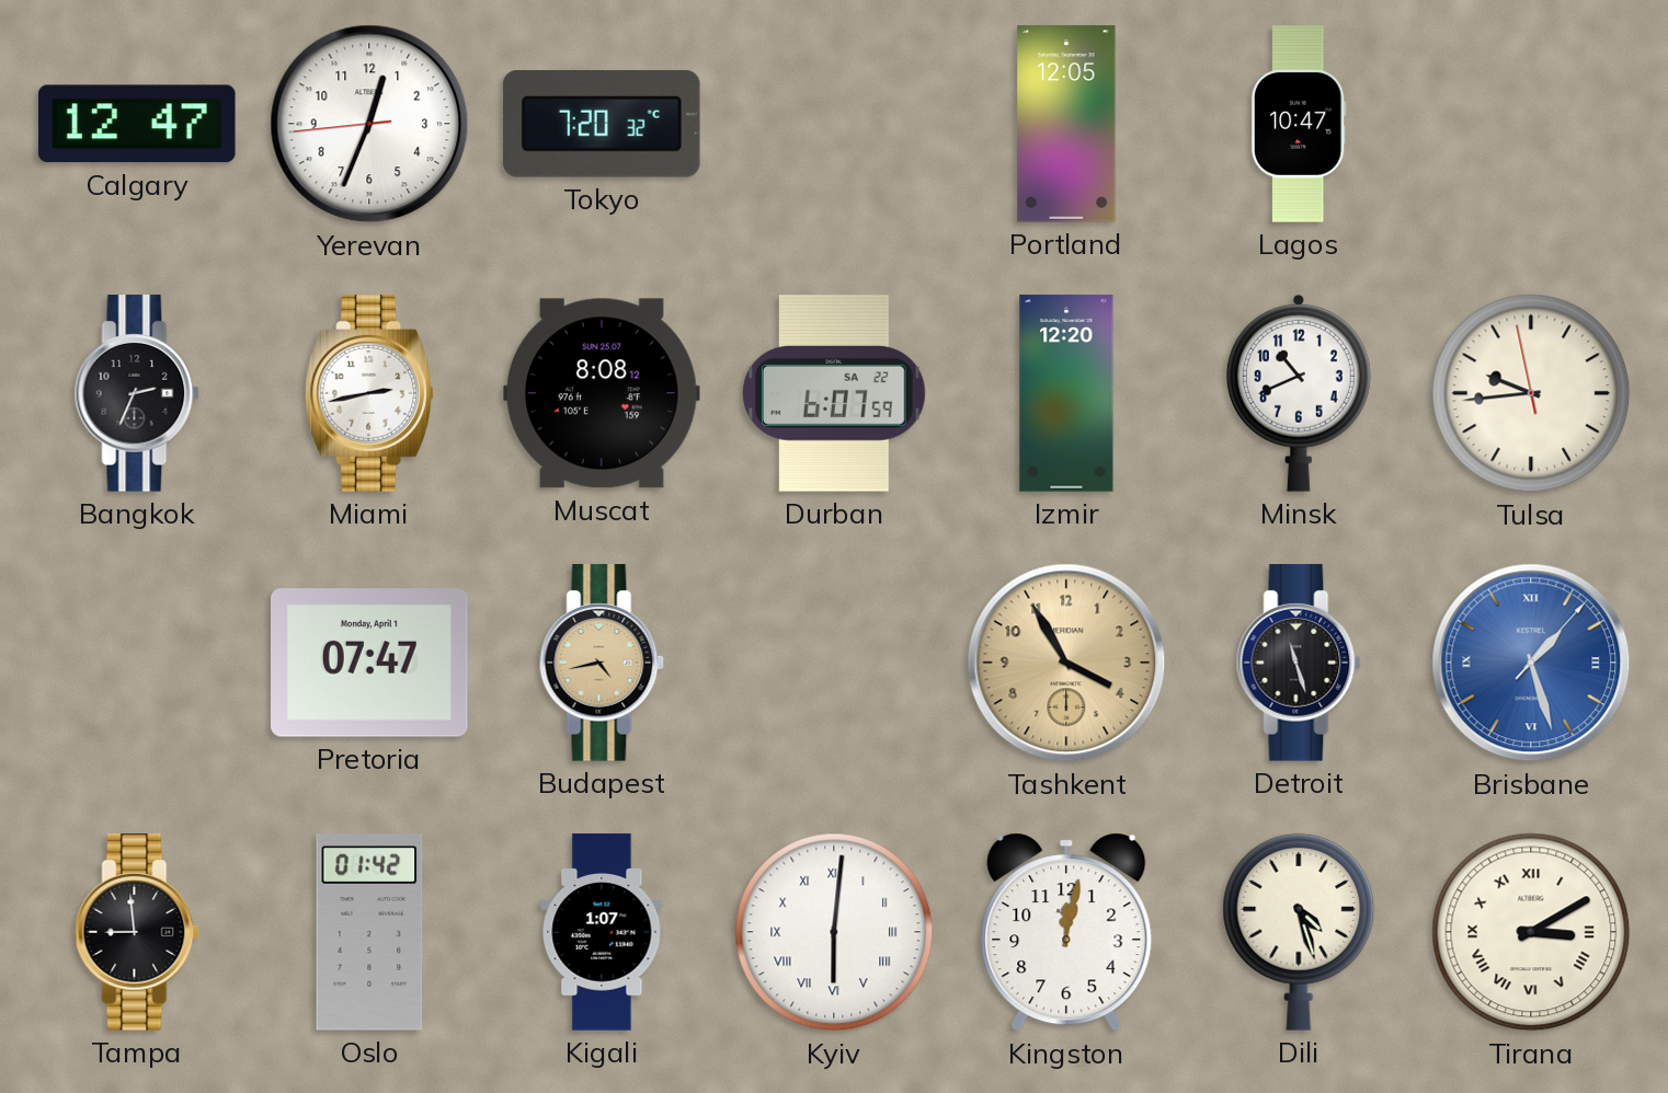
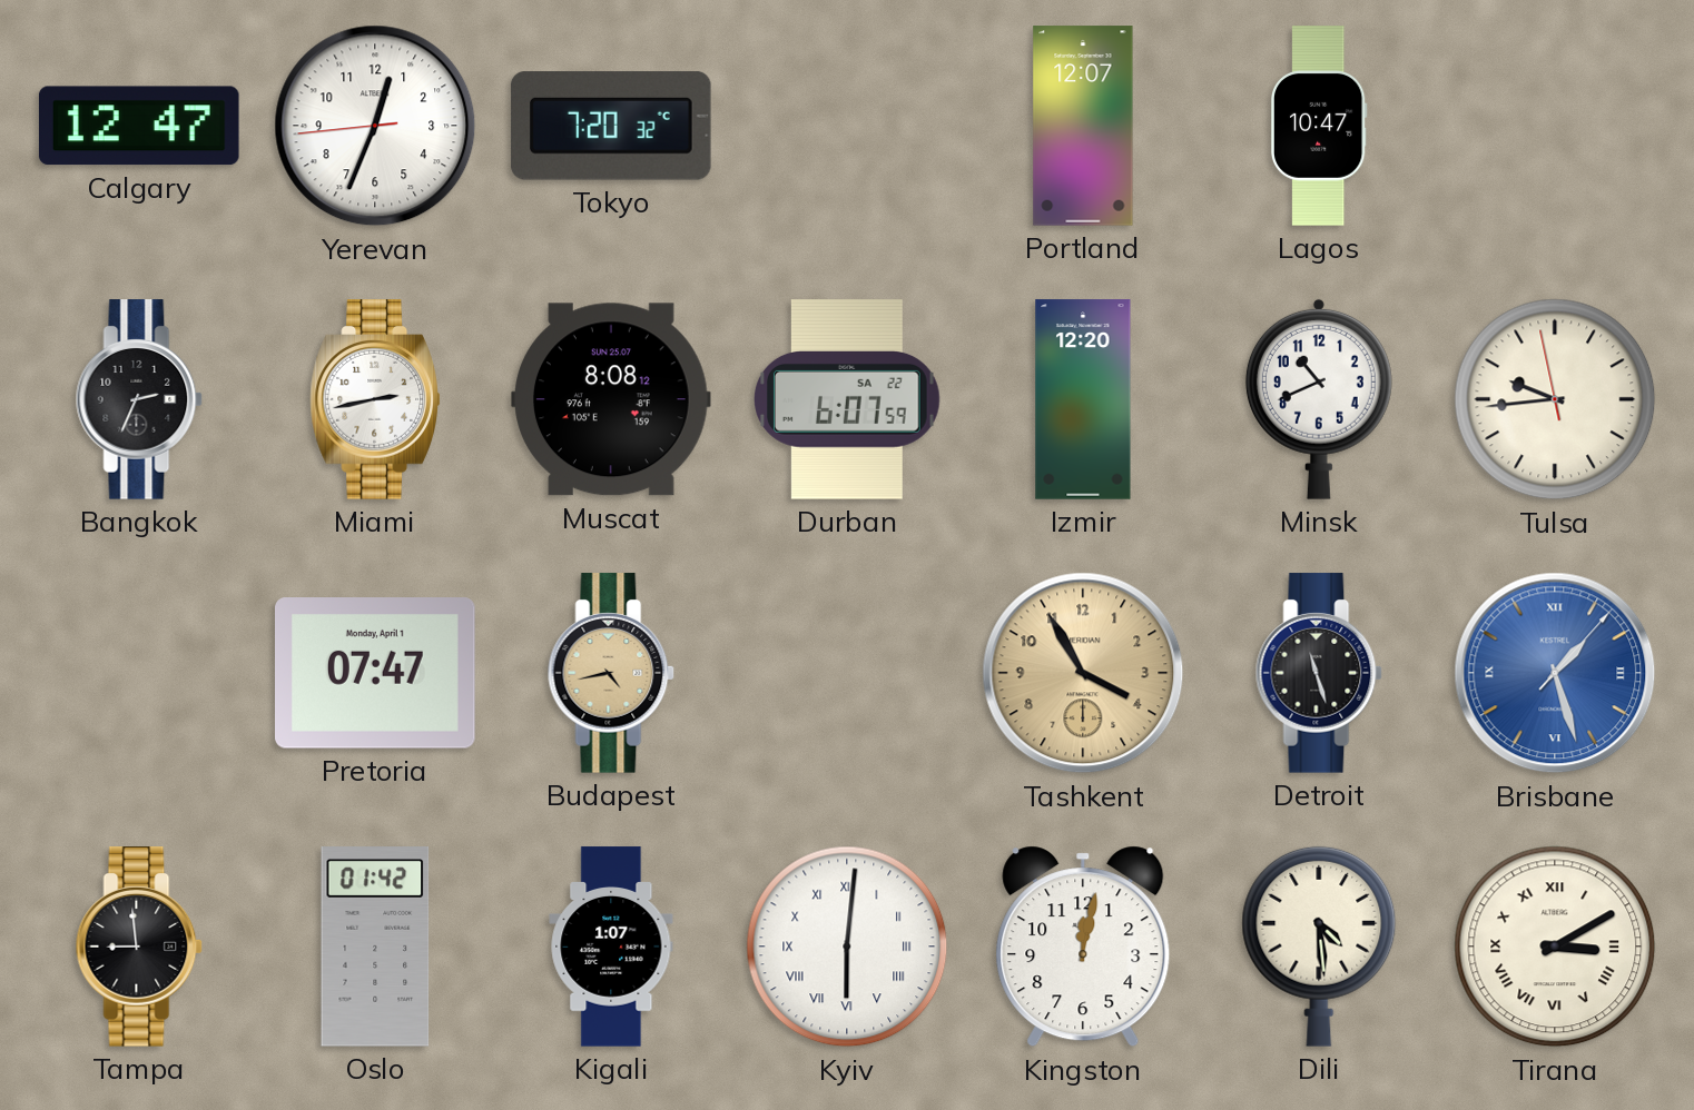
Portland: 12:05 -> 12:07
Dili: 4:27 -> 4:29
